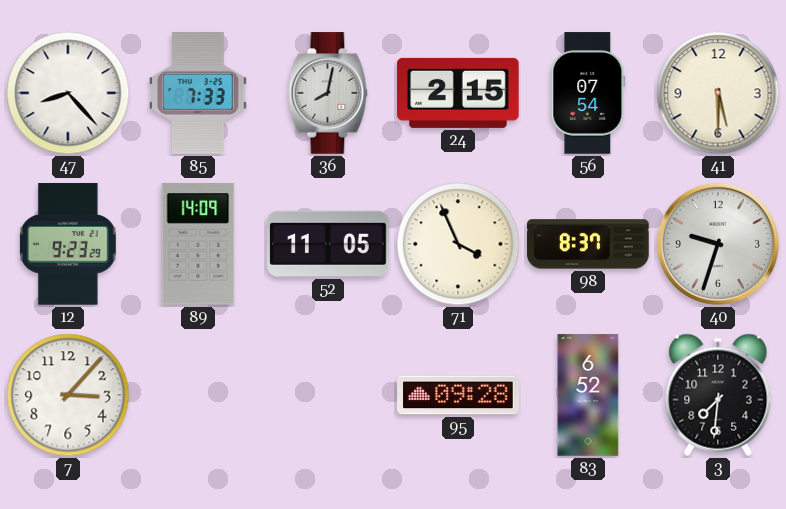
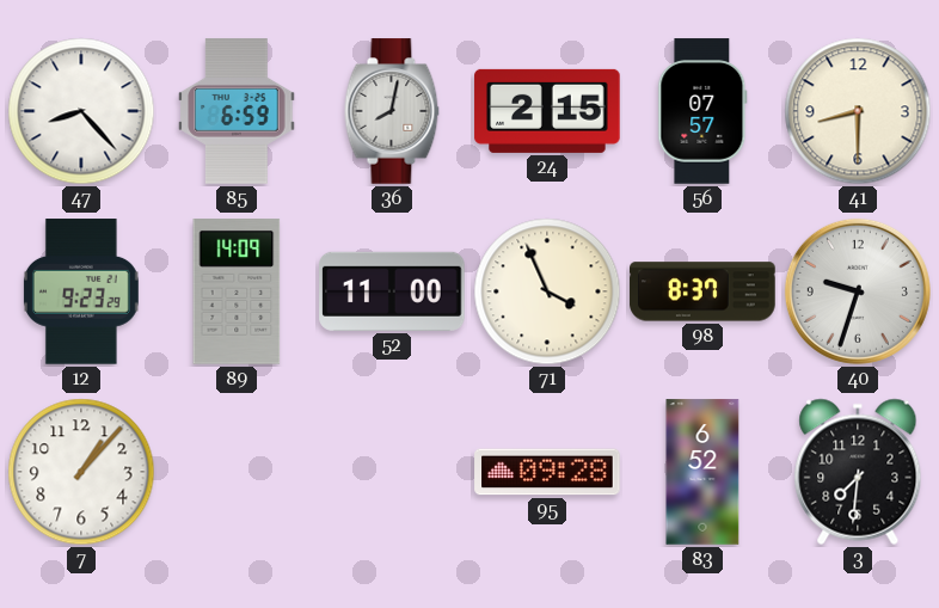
85: 7:33 -> 6:59
56: 07:54 -> 07:57
41: 5:30 -> 8:30
52: 11:05 -> 11:00
7: 3:07 -> 1:07
